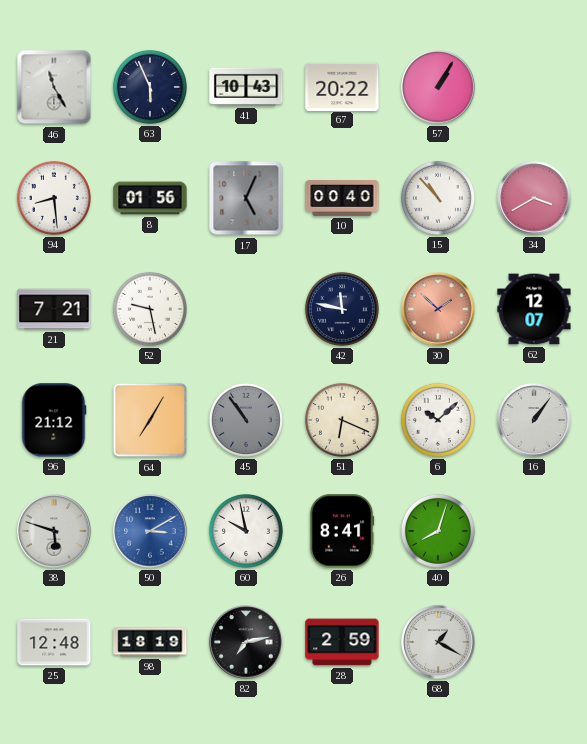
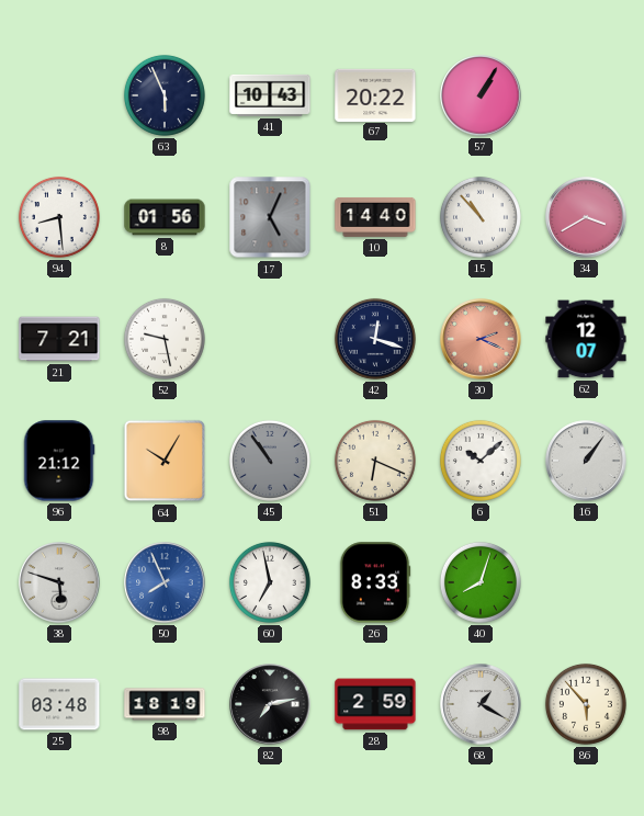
46: 11:25 -> none
10: 00:40 -> 14:40
42: 11:47 -> 12:18
30: 1:52 -> 2:19
64: 7:05 -> 10:05
50: 3:10 -> 7:56
60: 9:58 -> 6:58
26: 8:41 -> 8:33
25: 12:48 -> 03:48
86: none -> 5:53
